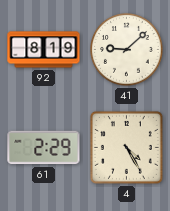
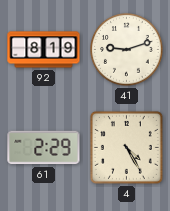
41: 9:08 -> 9:12
